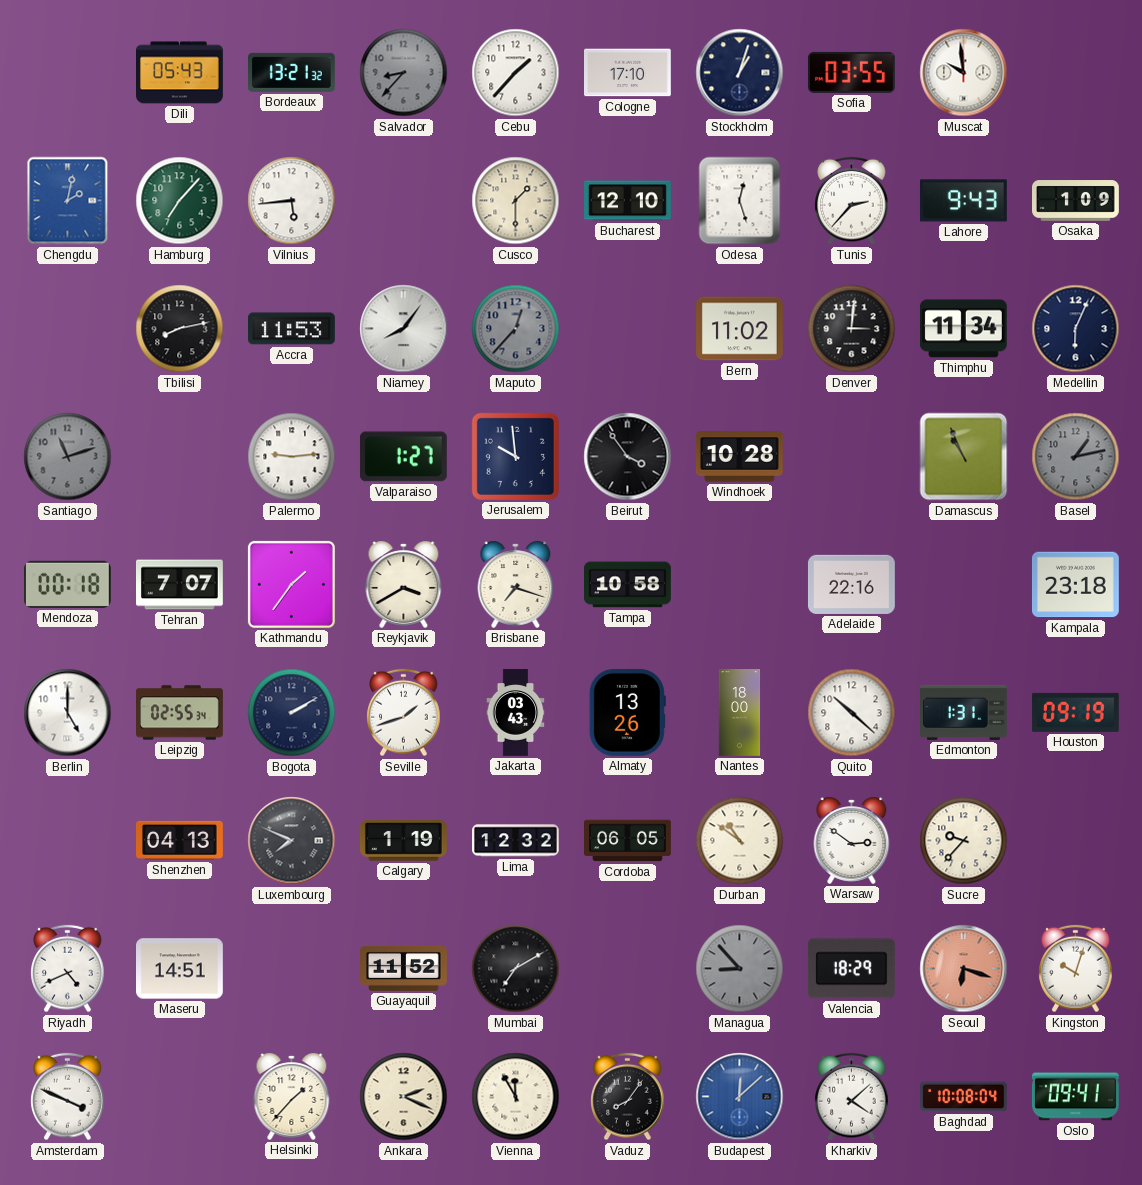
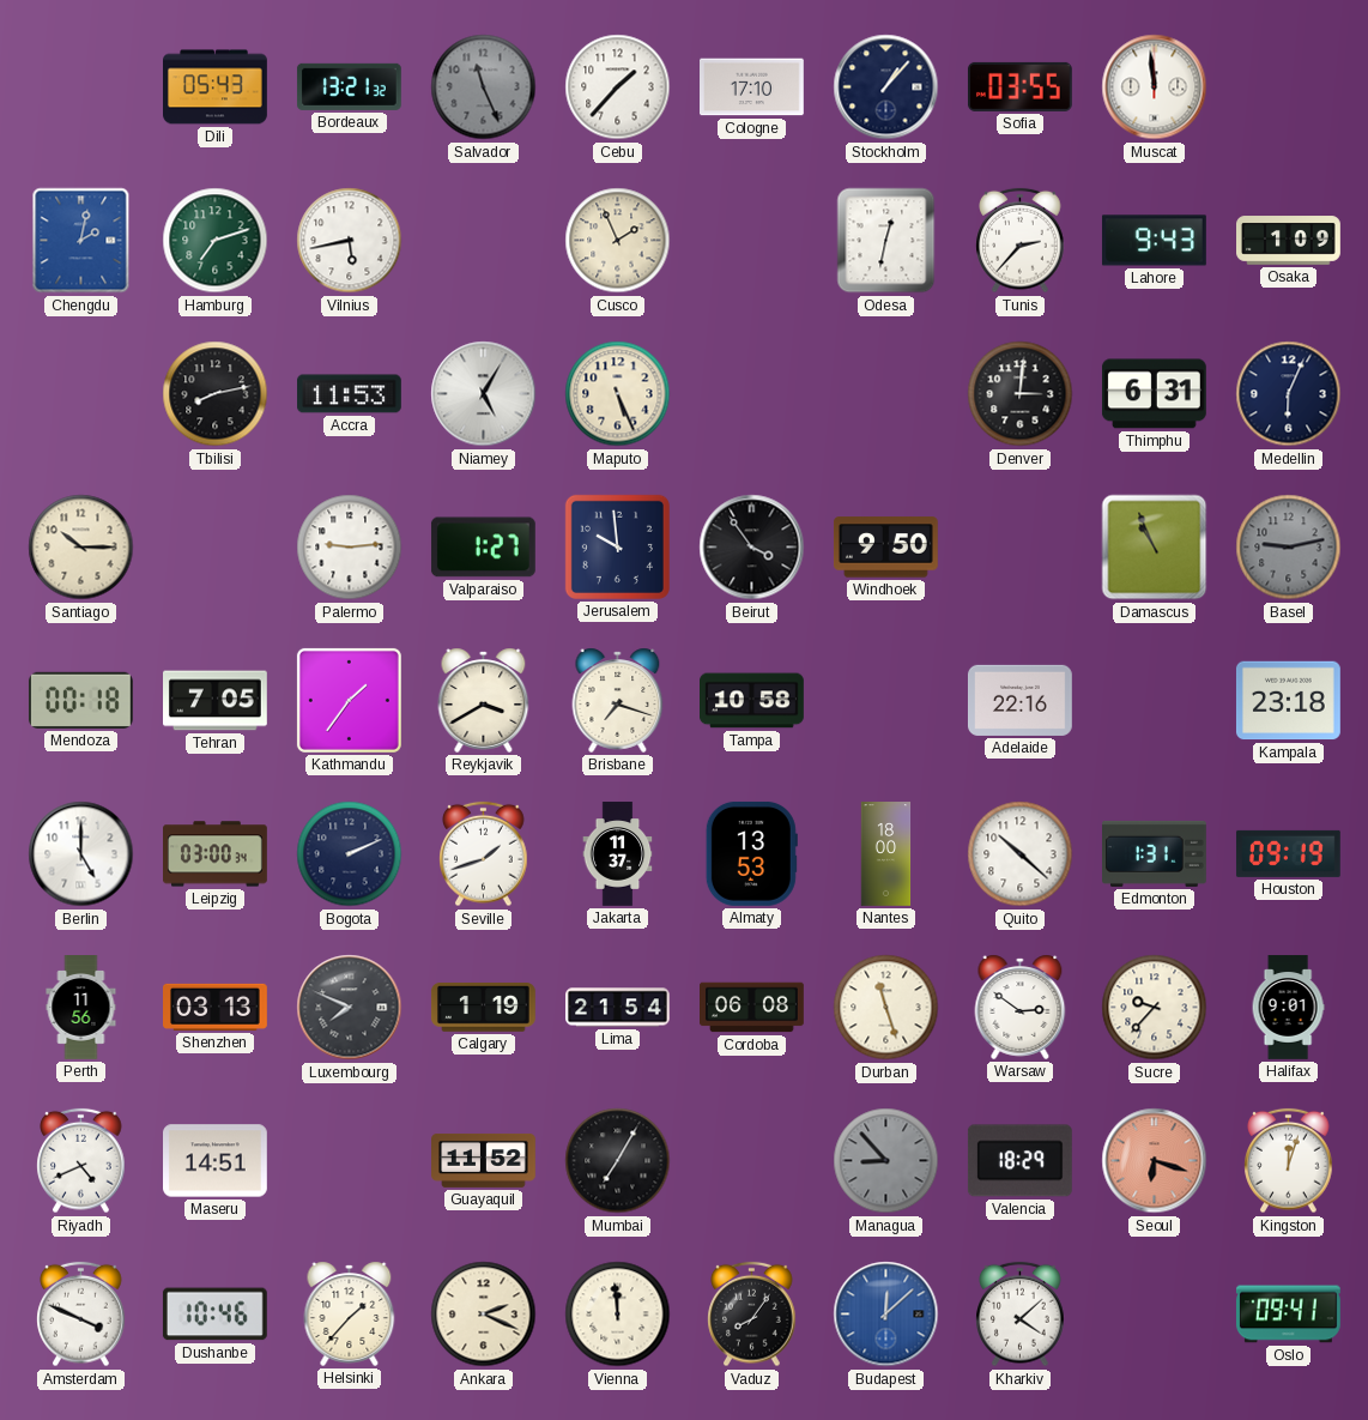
Salvador: 8:37 -> 11:26
Stockholm: 1:03 -> 1:07
Muscat: 9:59 -> 11:59
Hamburg: 7:07 -> 7:12
Vilnius: 5:44 -> 5:43
Cusco: 1:30 -> 1:56
Bucharest: 12:10 -> none
Odesa: 12:27 -> 12:32
Niamey: 8:06 -> 5:05
Maputo: 12:37 -> 5:26
Maputo dial: grey -> cream
Bern: 11:02 -> none
Thimphu: 11:34 -> 6:31
Santiago: 11:12 -> 10:15
Santiago dial: grey -> cream
Windhoek: 10:28 -> 9:50
Basel: 1:13 -> 9:13
Tehran: 7:07 -> 7:05
Leipzig: 02:55 -> 03:00
Bogota: 2:10 -> 2:11
Jakarta: 03:43 -> 11:37
Almaty: 13:26 -> 13:53
Perth: none -> 11:56
Shenzhen: 04:13 -> 03:13
Lima: 12:32 -> 21:54
Cordoba: 06:05 -> 06:08
Durban: 10:51 -> 11:27
Halifax: none -> 9:01
Mumbai: 7:10 -> 7:05
Kingston: 10:03 -> 12:03
Dushanbe: none -> 10:46
Vienna: 11:55 -> 11:59
Baghdad: 10:08 -> none
